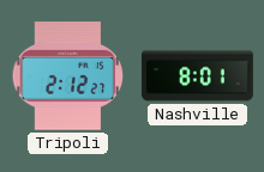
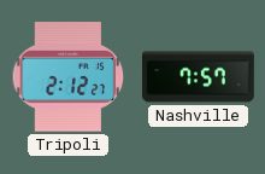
Nashville: 8:01 -> 7:57
